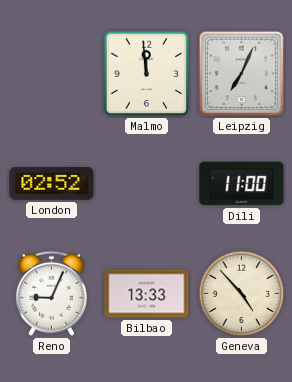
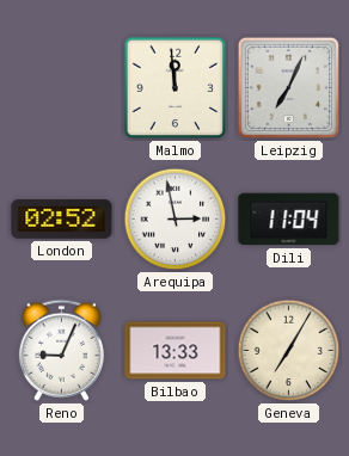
Arequipa: none -> 2:58
Dili: 11:00 -> 11:04
Geneva: 4:53 -> 7:05
